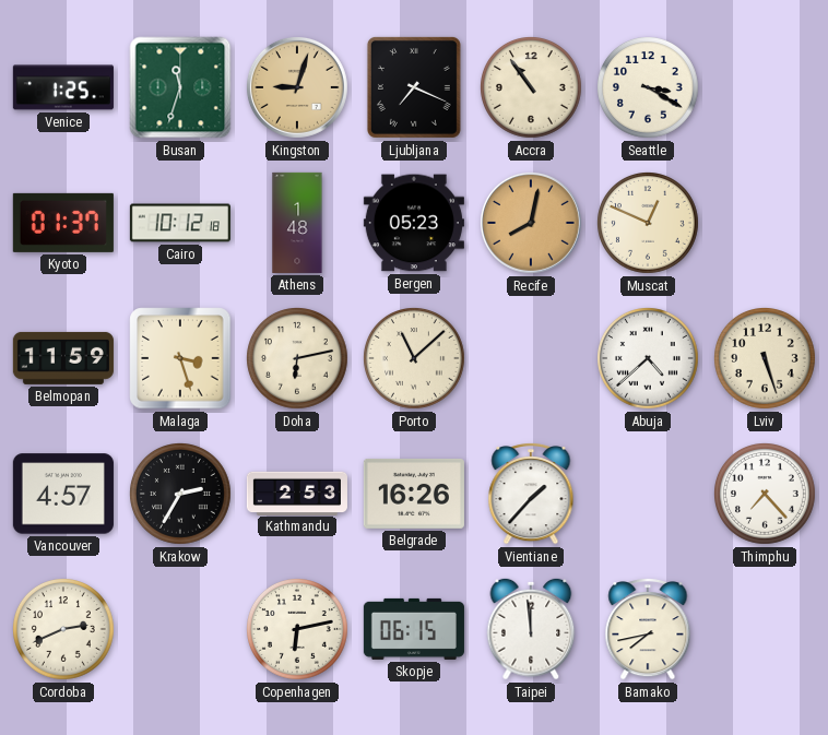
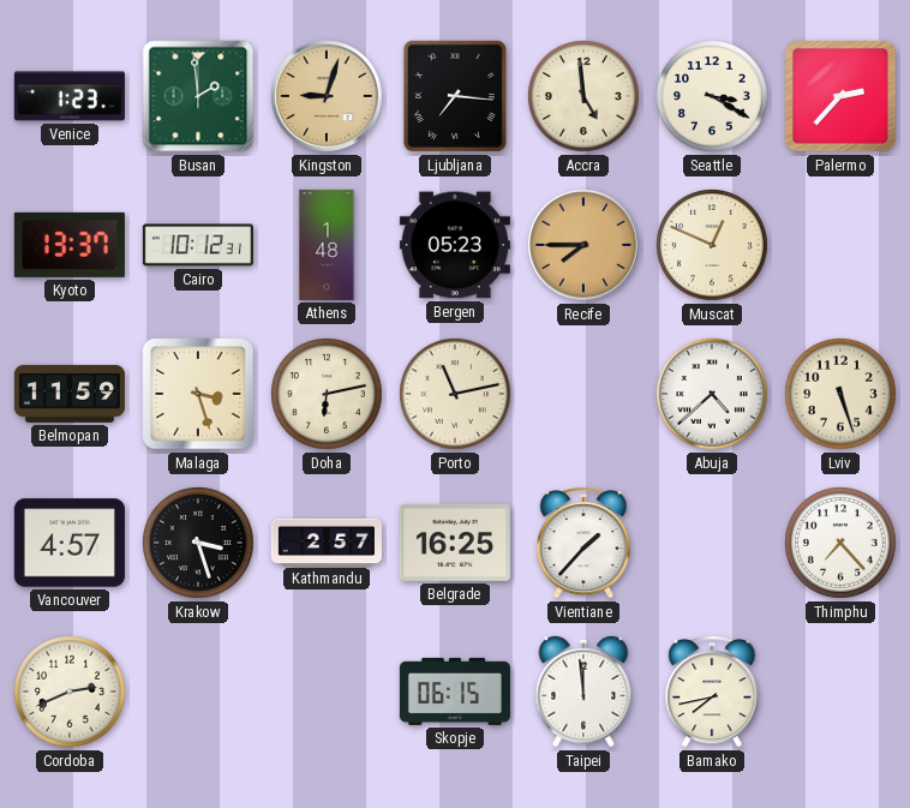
Venice: 1:25 -> 1:23
Busan: 11:33 -> 1:59
Ljubljana: 7:19 -> 7:16
Accra: 10:54 -> 4:59
Palermo: none -> 2:37
Kyoto: 01:37 -> 13:37
Cairo: 10:12:18 -> 10:12:31
Recife: 8:02 -> 7:45
Porto: 11:08 -> 11:13
Krakow: 2:35 -> 3:27
Kathmandu: 2:53 -> 2:57
Belgrade: 16:26 -> 16:25
Copenhagen: 6:13 -> none
